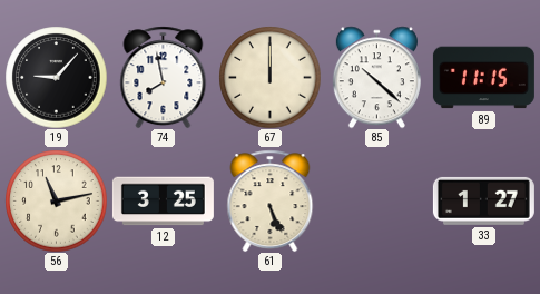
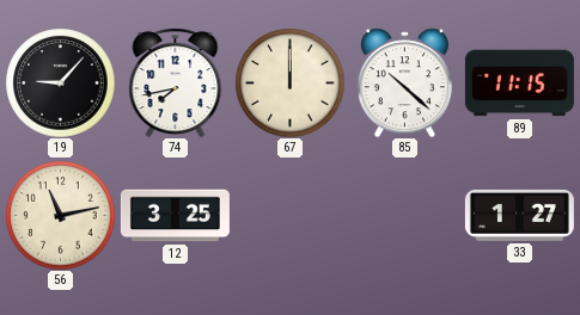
74: 7:58 -> 7:43
61: 5:26 -> none
